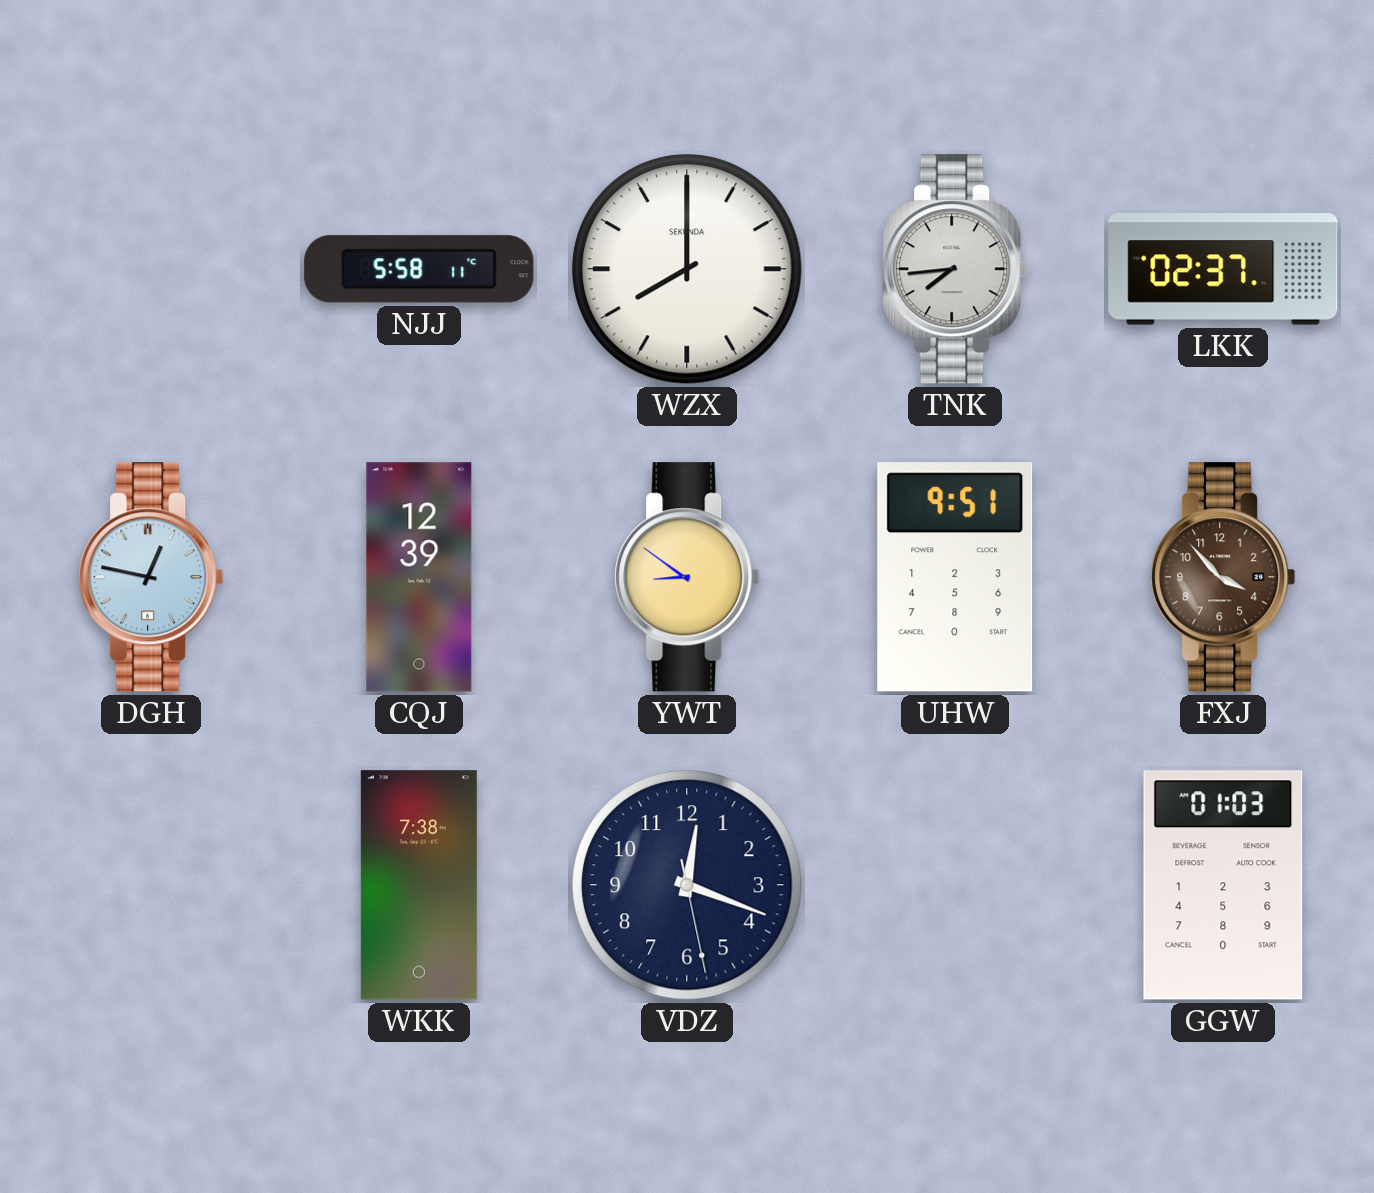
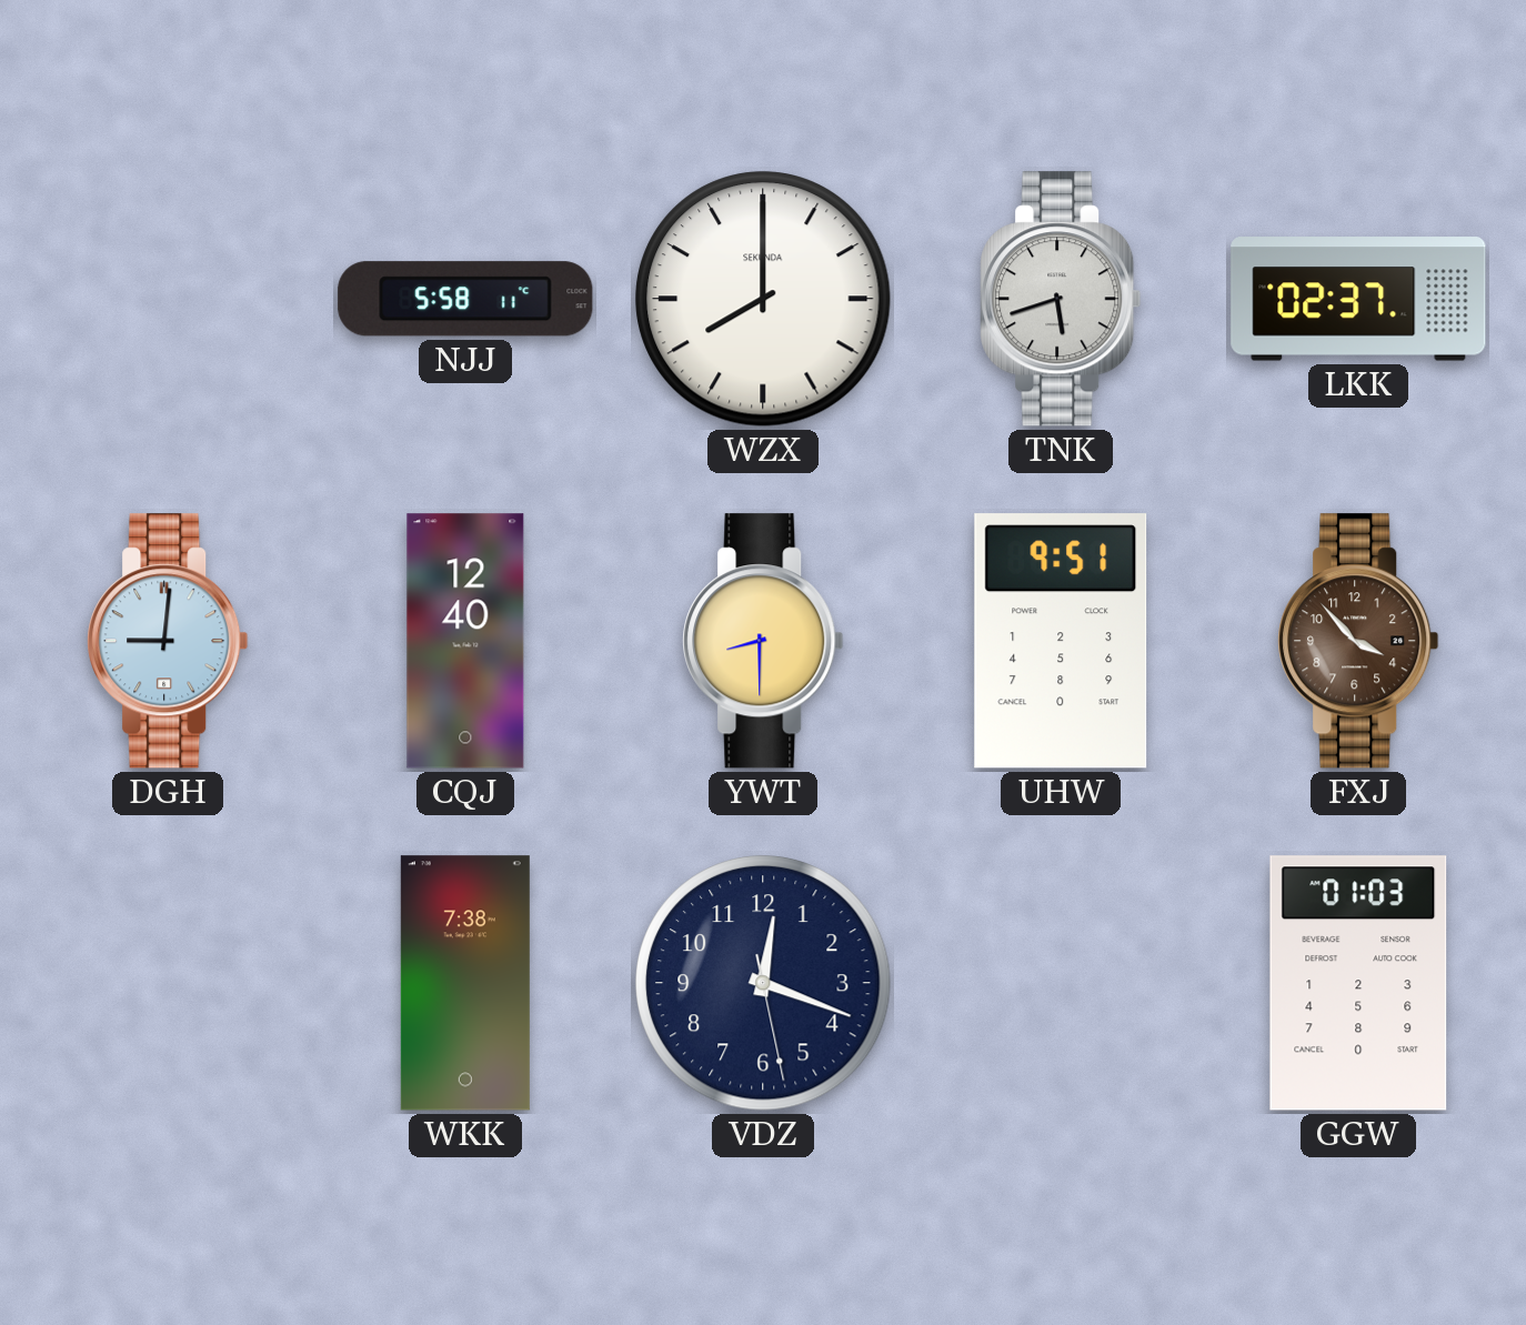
TNK: 7:44 -> 5:42
DGH: 12:47 -> 9:01
CQJ: 12:39 -> 12:40
YWT: 8:51 -> 8:30
